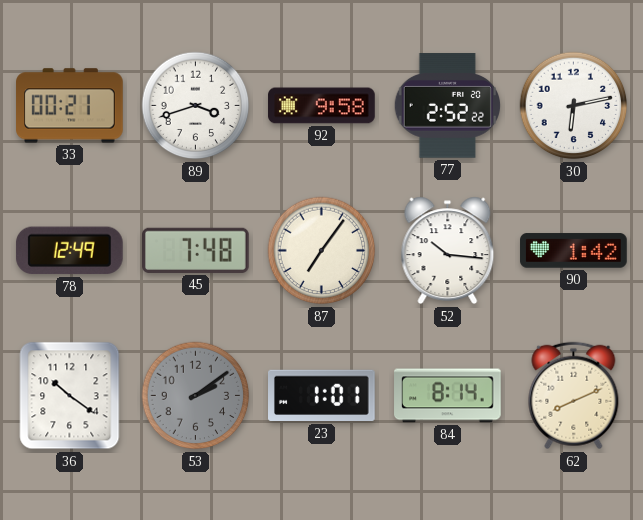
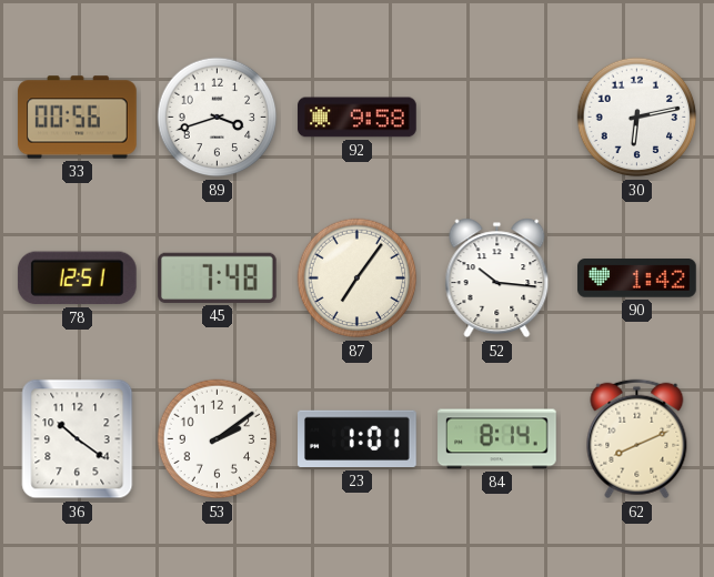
33: 00:21 -> 00:56
77: 2:52 -> none
78: 12:49 -> 12:51
53 dial: grey -> white
